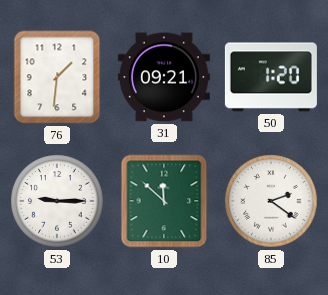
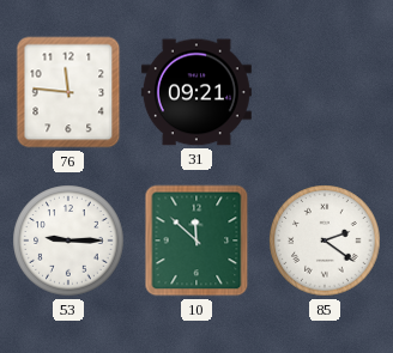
76: 1:31 -> 11:46
50: 1:20 -> none
